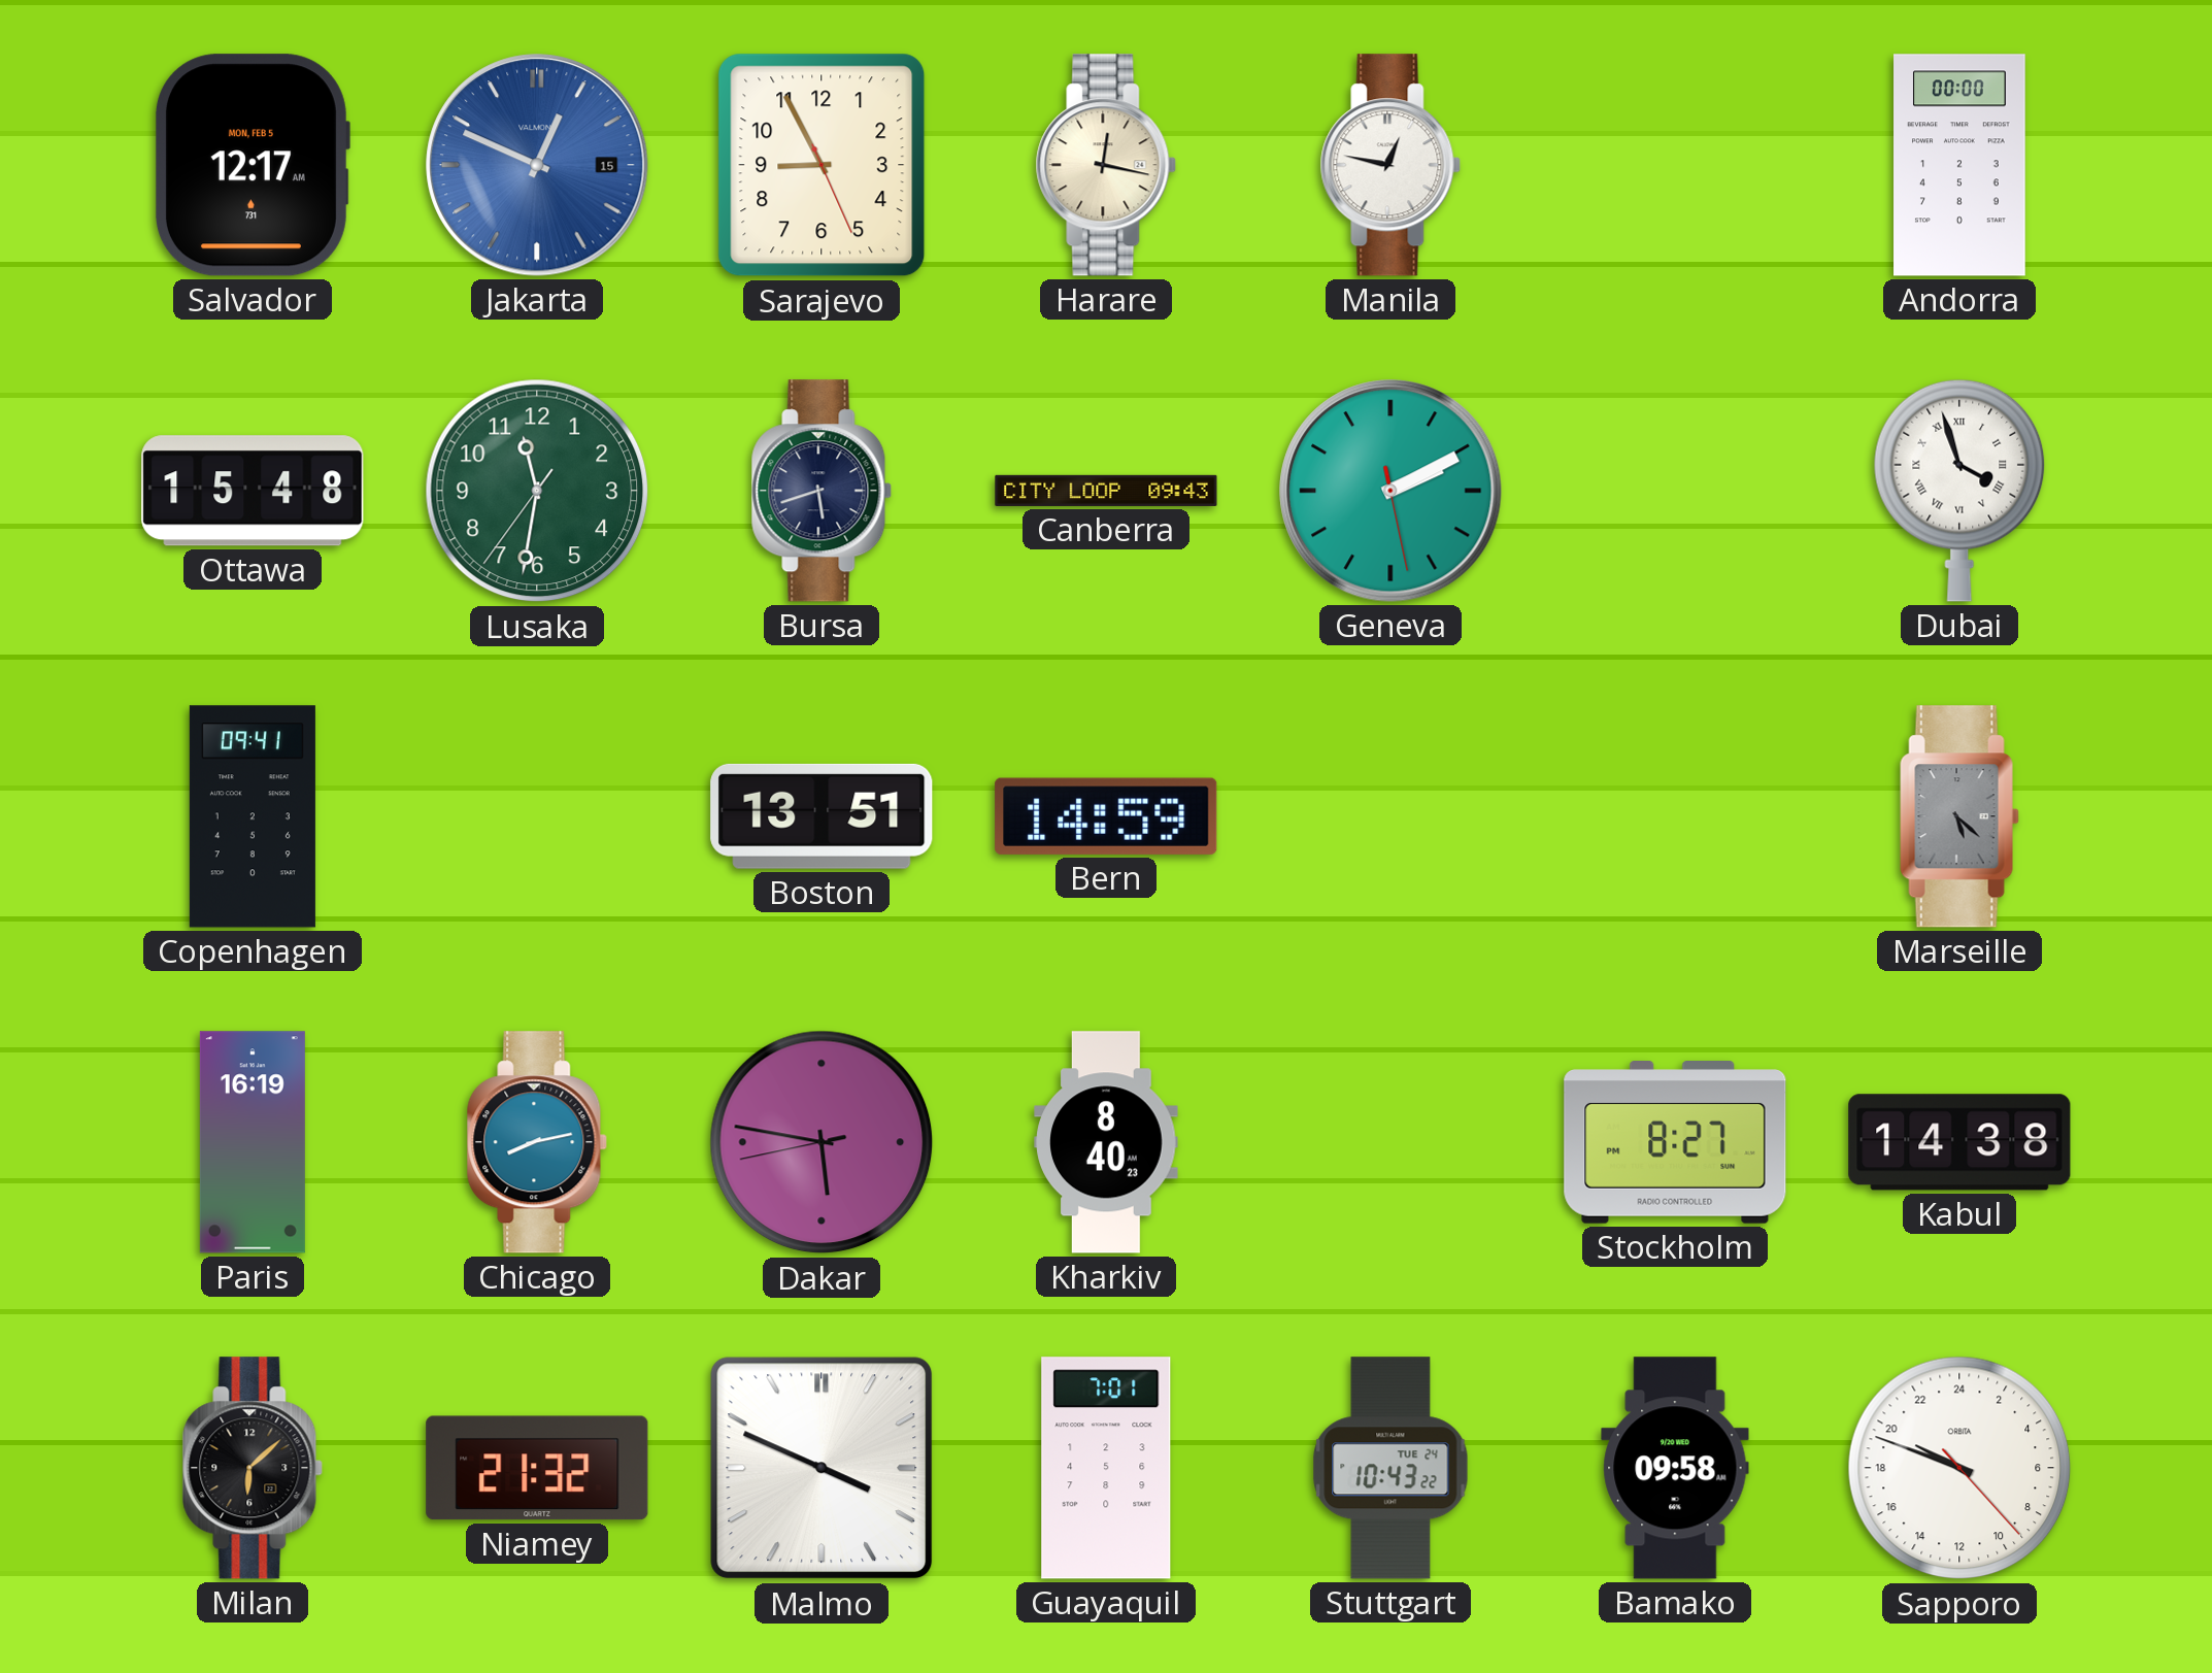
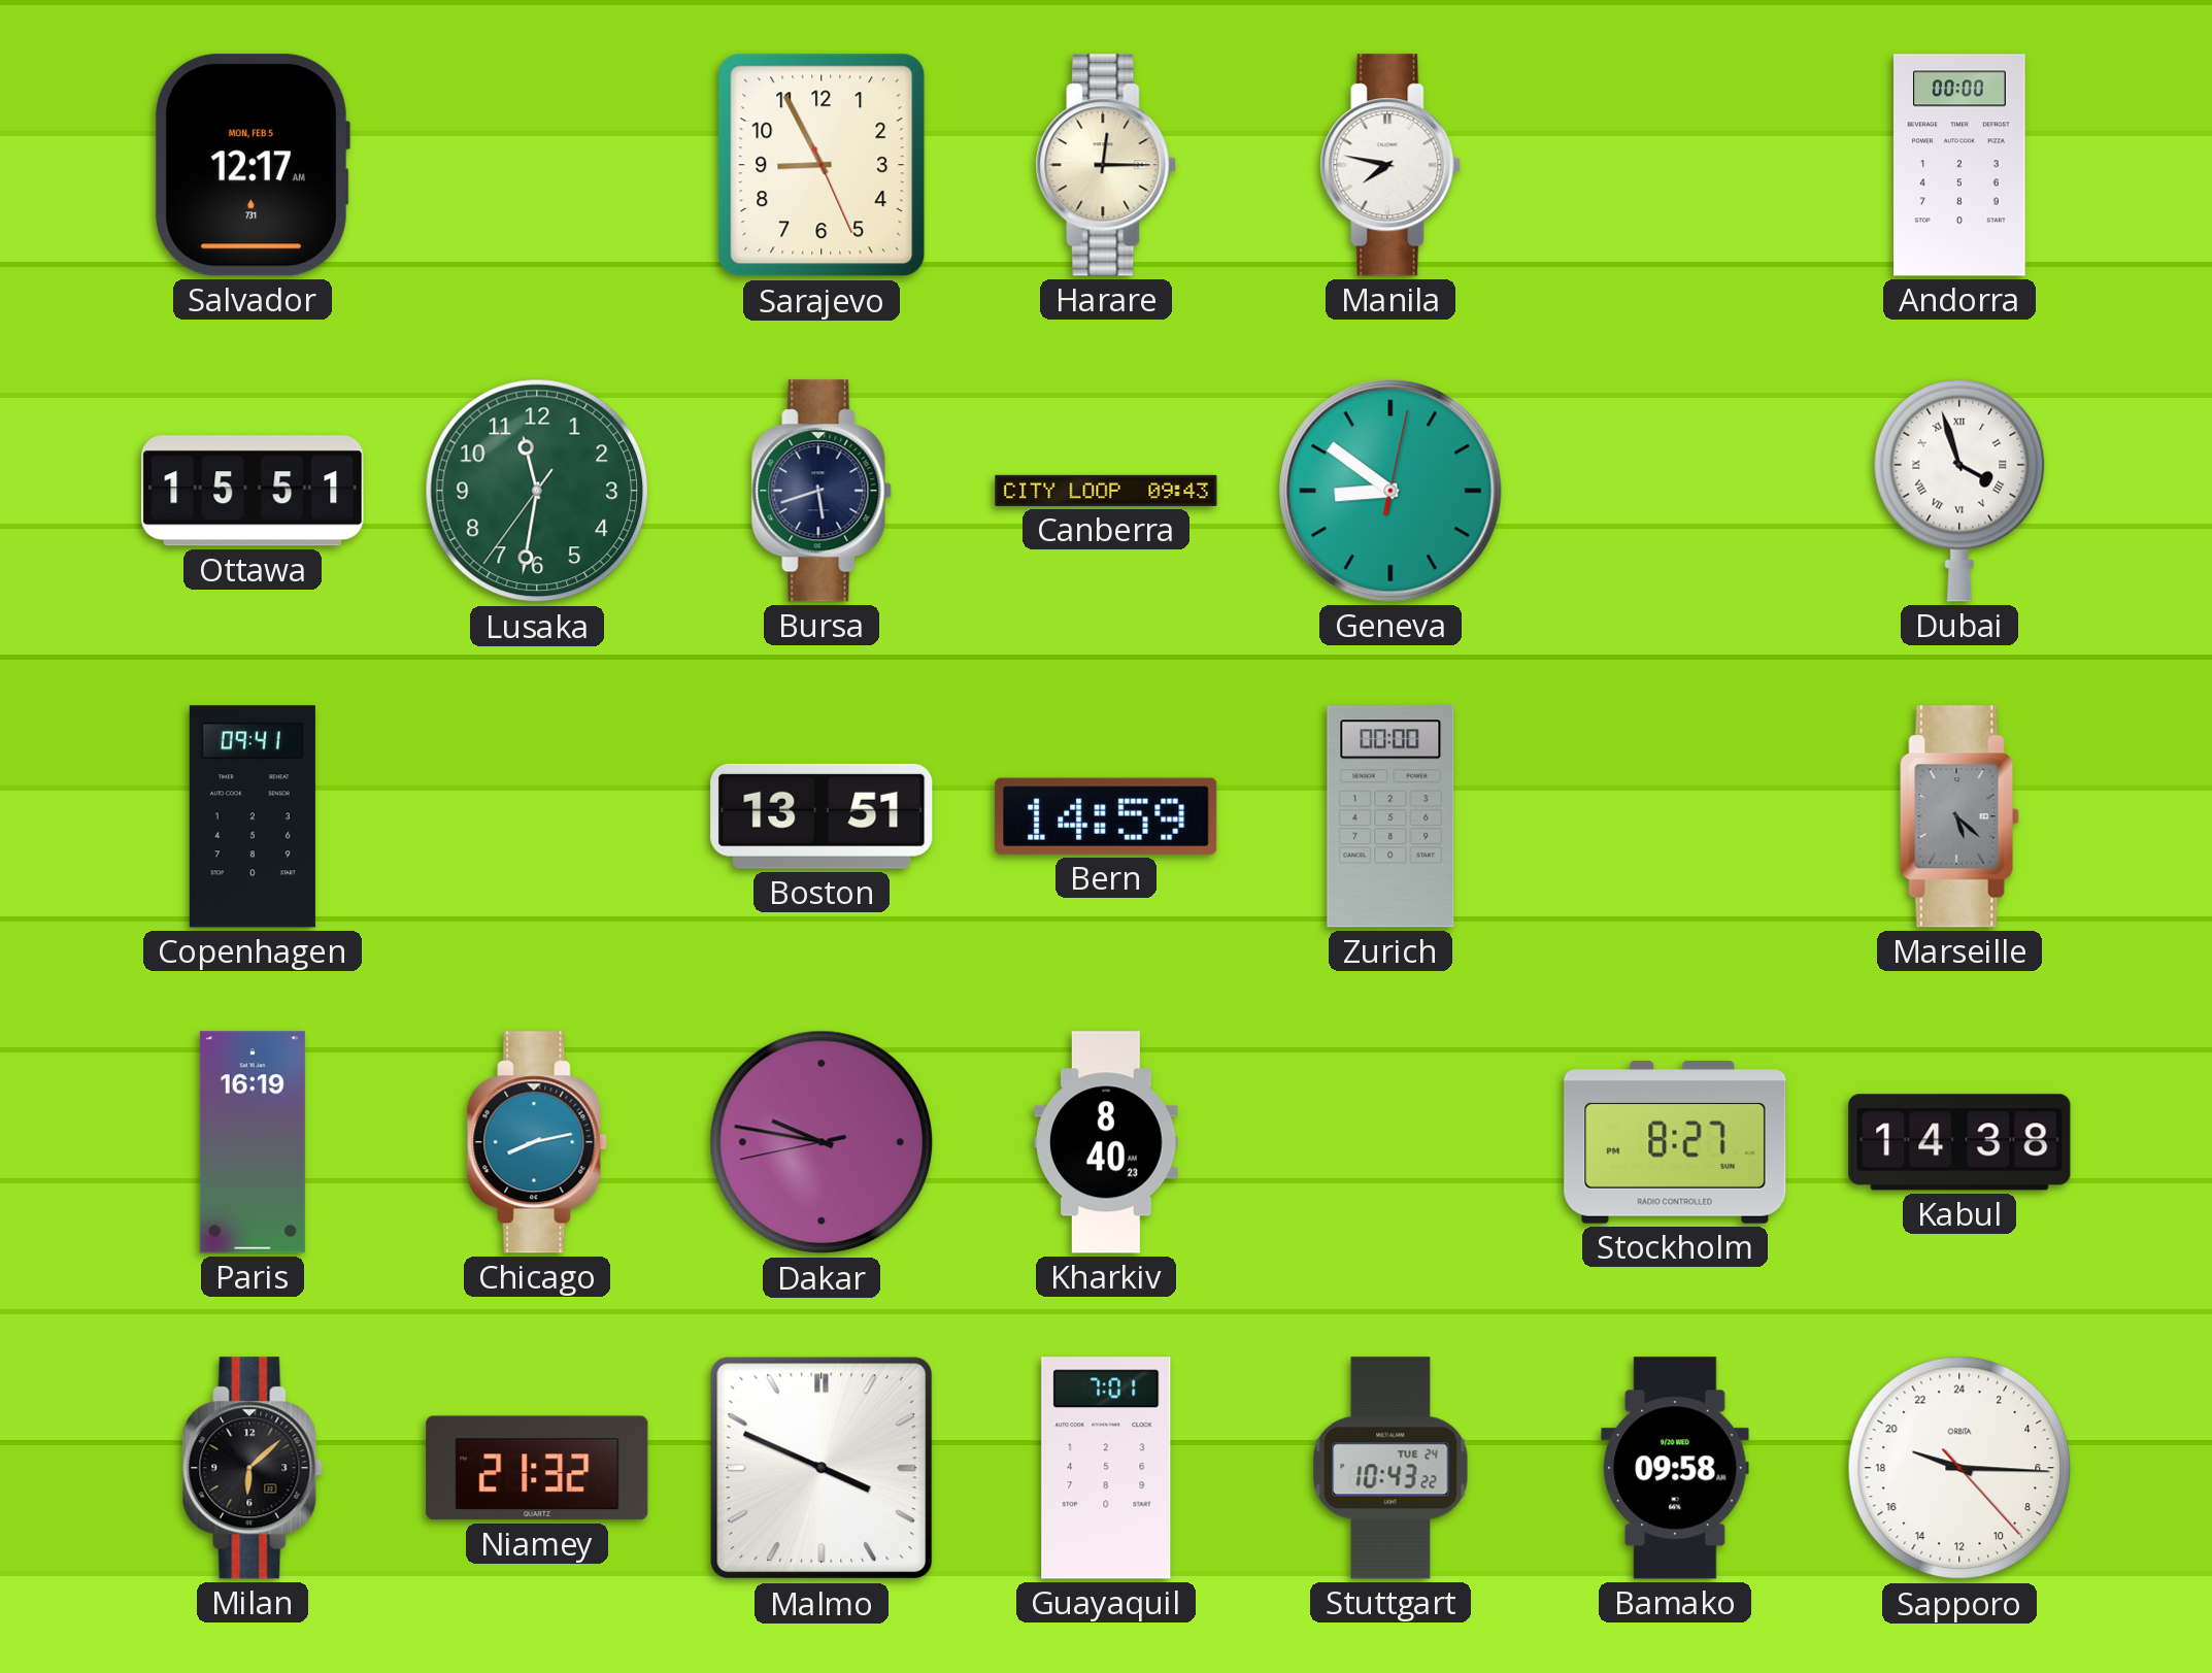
Jakarta: 12:49 -> none
Harare: 12:17 -> 12:15
Manila: 12:47 -> 7:47
Ottawa: 15:48 -> 15:51
Geneva: 2:10 -> 8:51
Zurich: none -> 00:00
Dakar: 5:46 -> 9:46
Sapporo: 19:48 -> 19:15
